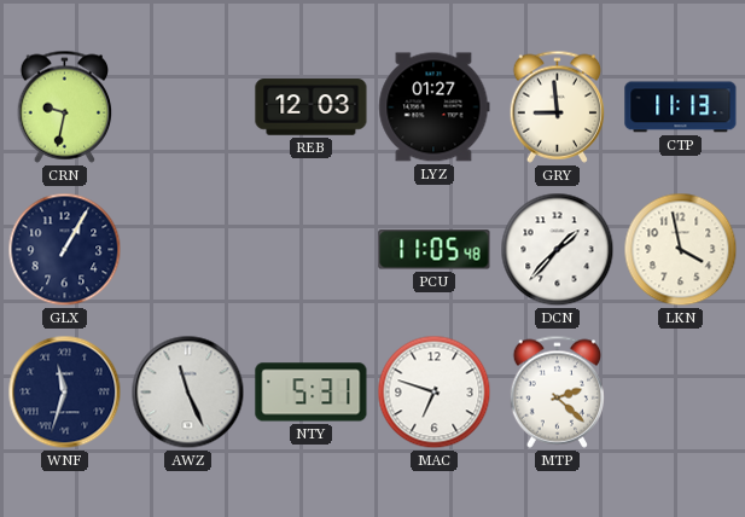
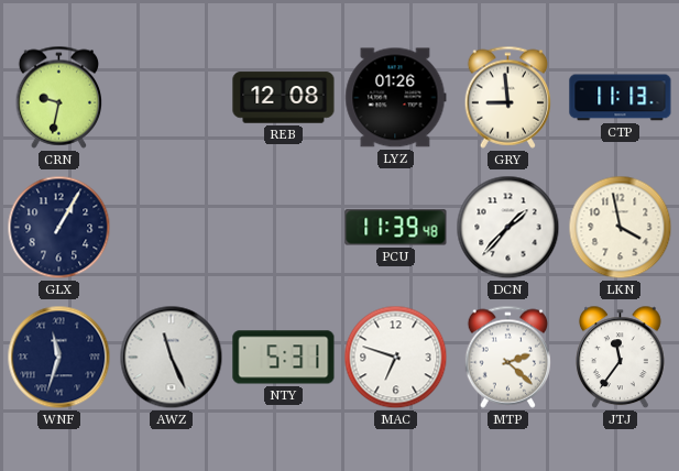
REB: 12:03 -> 12:08
LYZ: 01:27 -> 01:26
PCU: 11:05 -> 11:39
JTJ: none -> 11:36
